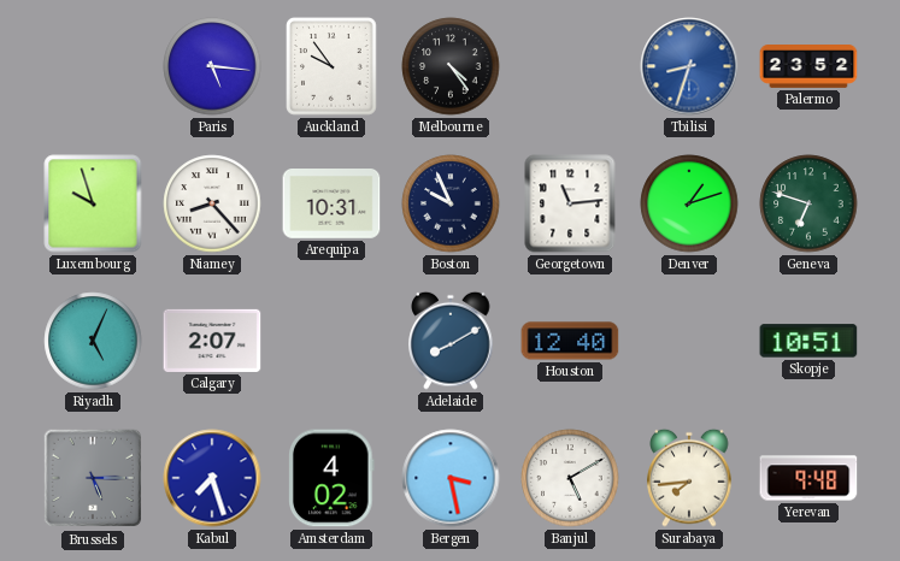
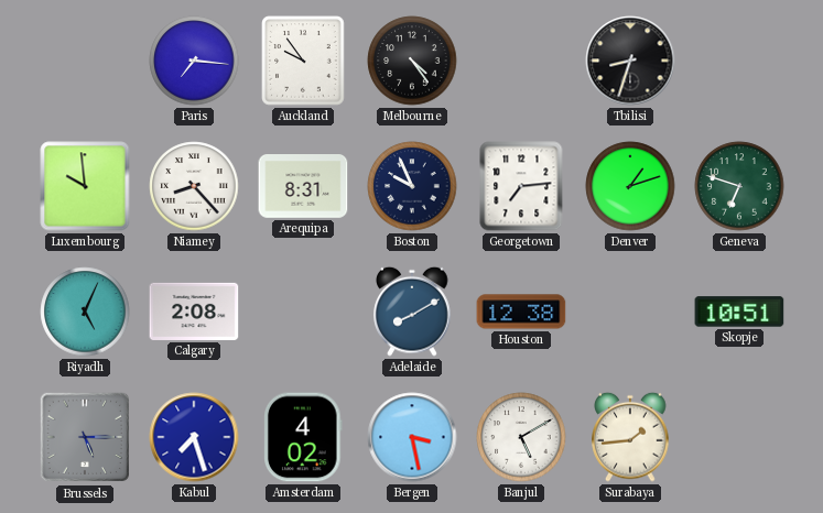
Paris: 5:16 -> 7:16
Tbilisi dial: blue -> black
Palermo: 23:52 -> none
Luxembourg: 9:57 -> 9:59
Arequipa: 10:31 -> 8:31
Georgetown: 11:14 -> 7:14
Calgary: 2:07 -> 2:08
Houston: 12:40 -> 12:38
Surabaya: 7:44 -> 1:44
Yerevan: 9:48 -> none
